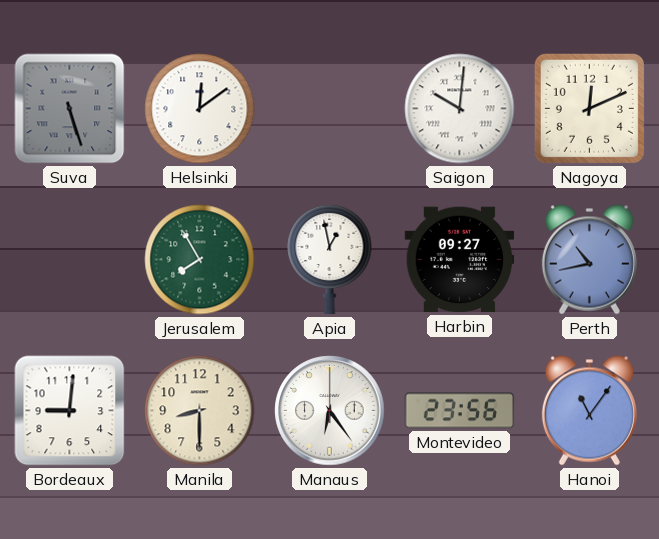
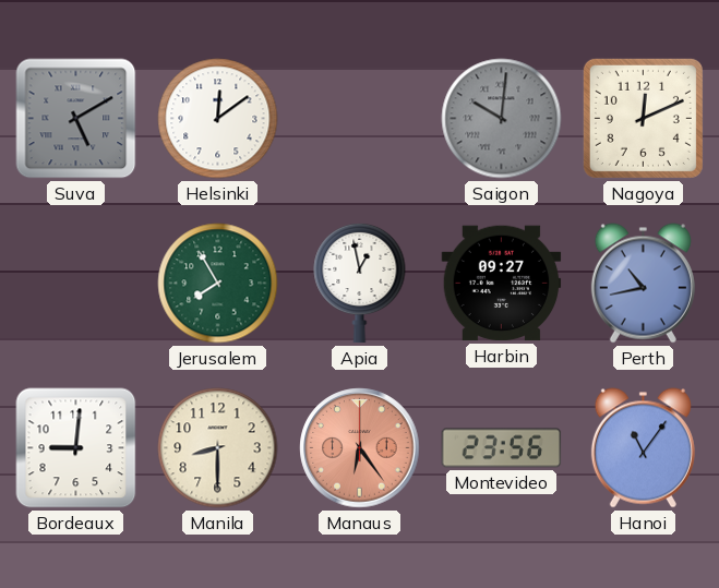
Suva: 5:27 -> 5:10
Saigon dial: white -> grey
Manaus dial: white -> salmon
